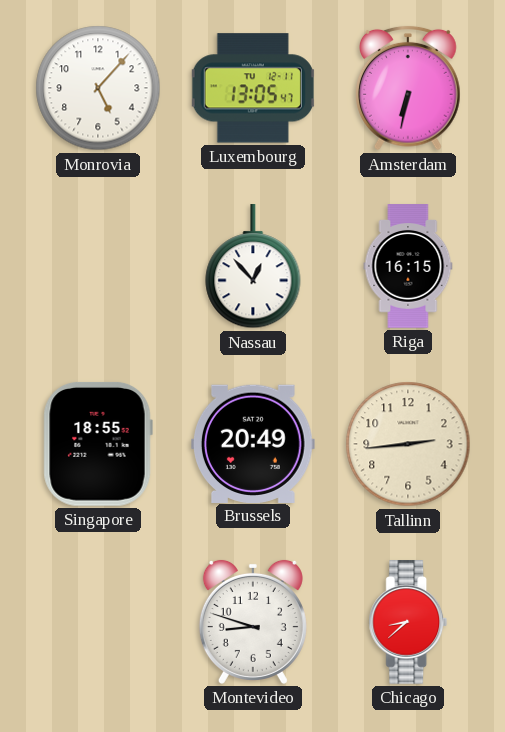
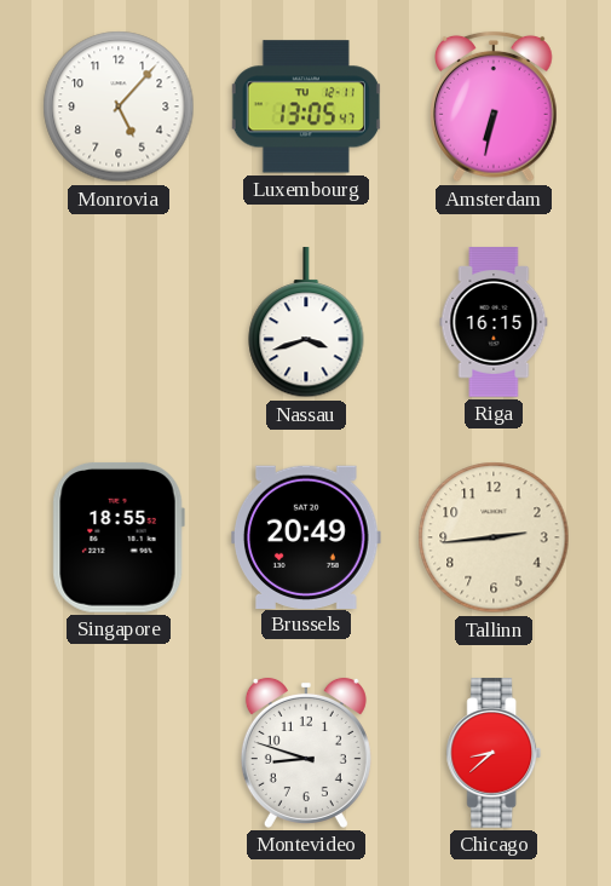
Nassau: 12:53 -> 3:42
